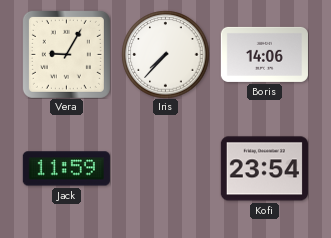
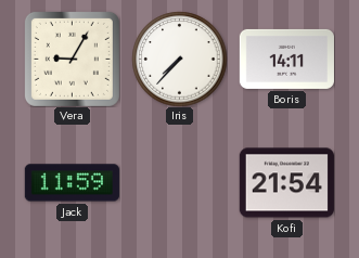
Boris: 14:06 -> 14:11
Kofi: 23:54 -> 21:54
